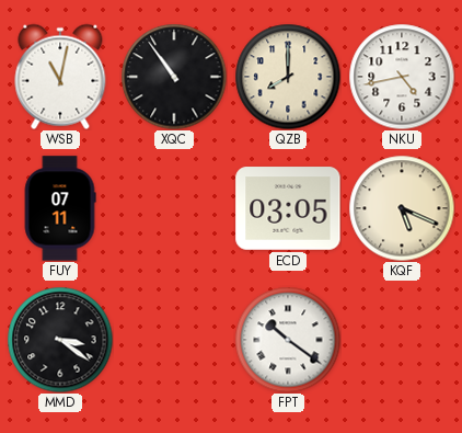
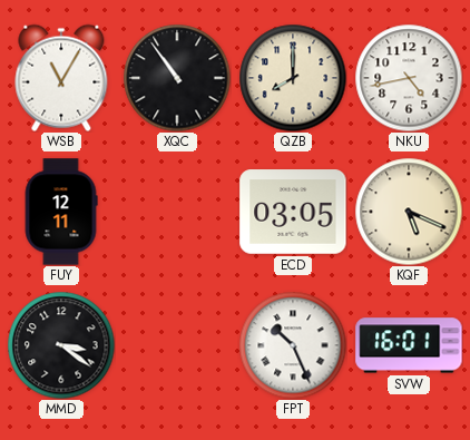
WSB: 11:02 -> 11:05
FUY: 07:11 -> 12:11
FPT: 10:21 -> 10:26
SVW: none -> 16:01
